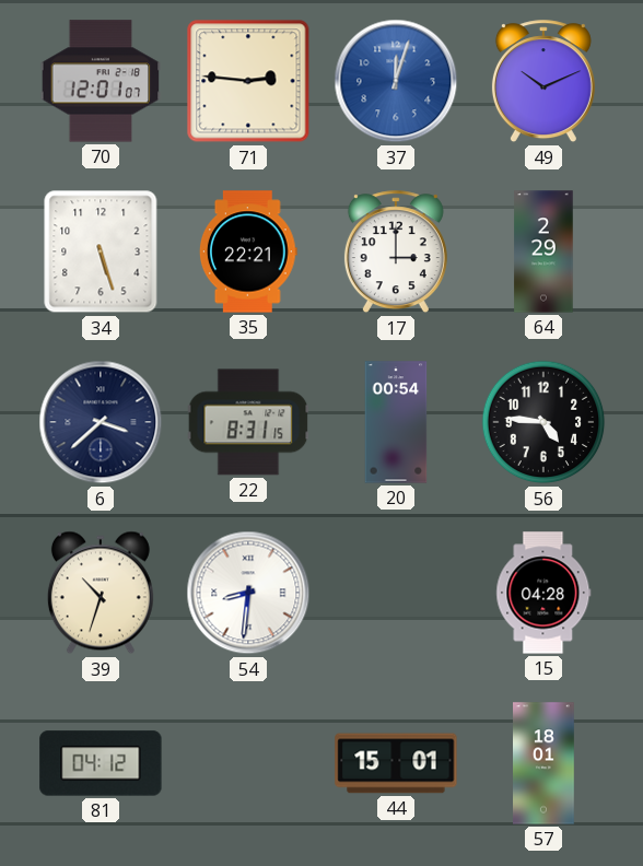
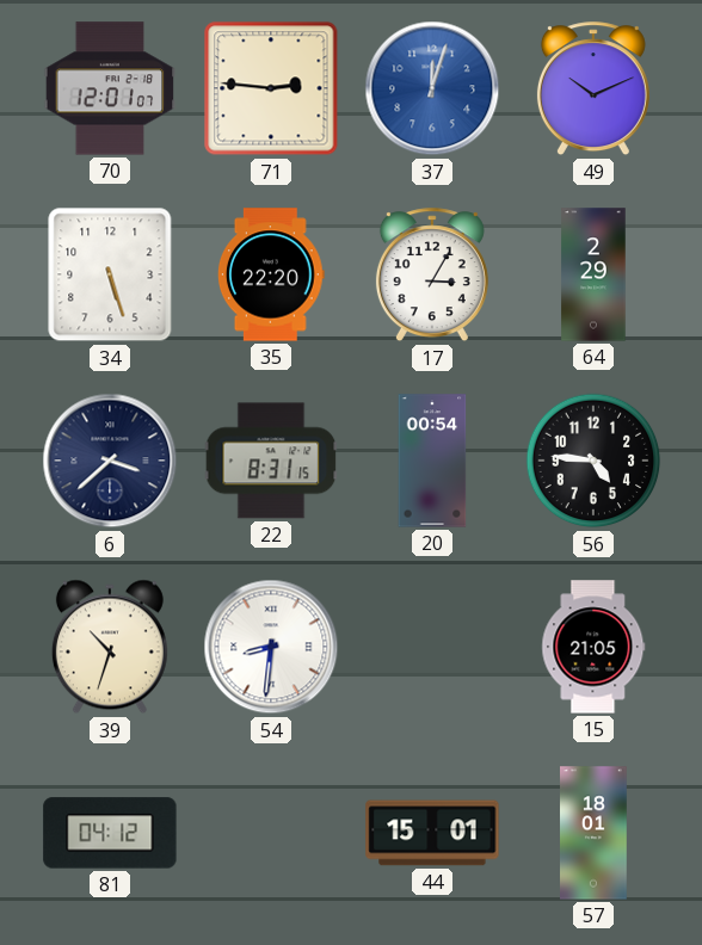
35: 22:21 -> 22:20
17: 3:00 -> 3:05
15: 04:28 -> 21:05
